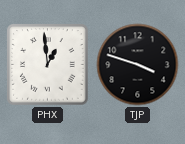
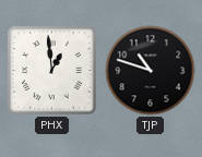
TJP: 3:48 -> 10:48
